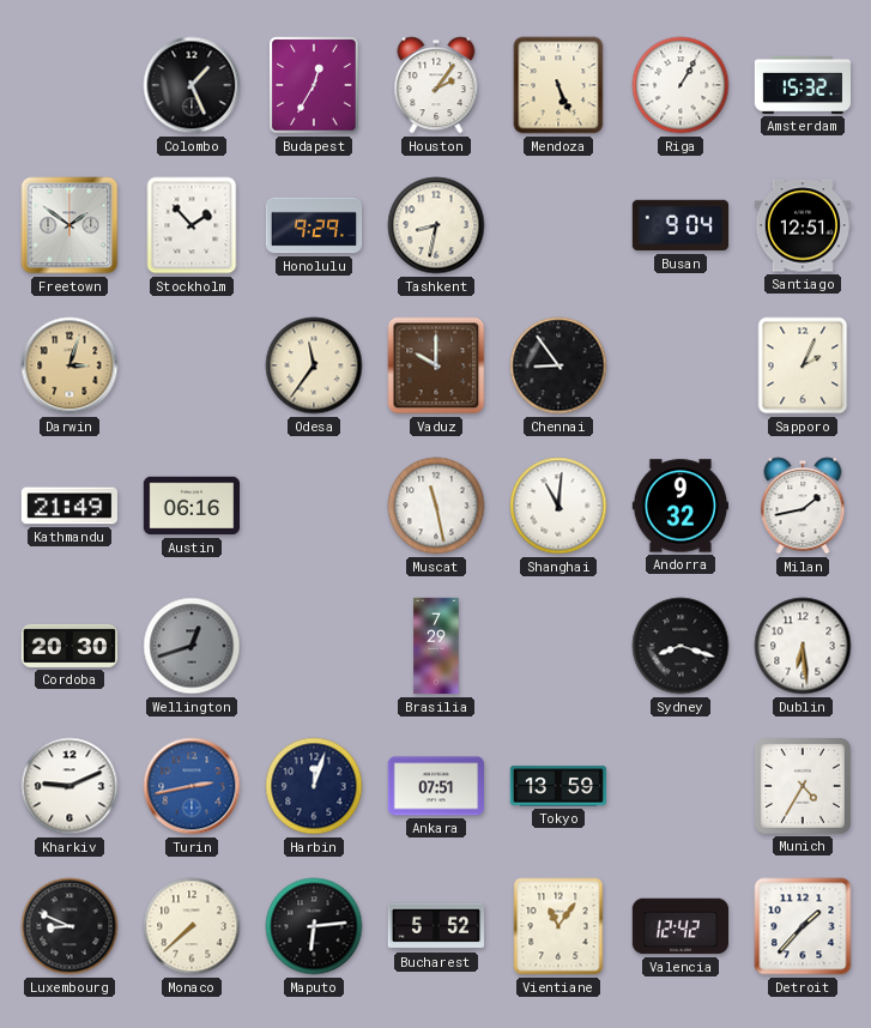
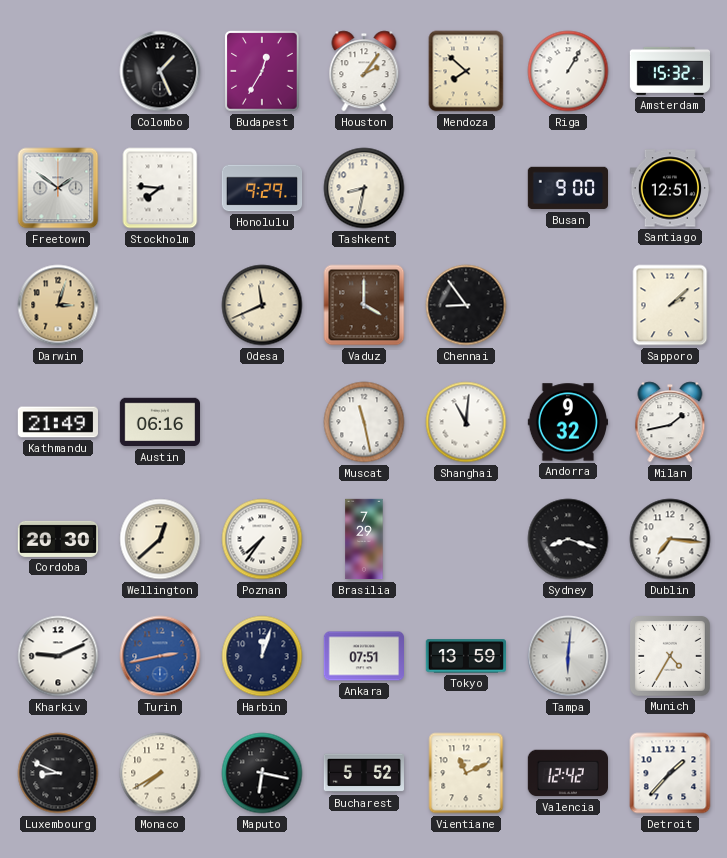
Mendoza: 5:26 -> 7:52
Stockholm: 1:53 -> 7:46
Busan: 9:04 -> 9:00
Odesa: 11:36 -> 11:41
Vaduz: 10:00 -> 4:00
Sapporo: 2:04 -> 2:08
Wellington: 12:42 -> 12:38
Wellington dial: grey -> cream
Poznan: none -> 7:36
Dublin: 6:29 -> 7:16
Tampa: none -> 6:01
Monaco: 7:38 -> 7:40
Maputo: 6:14 -> 6:17
Vientiane: 11:06 -> 11:11
